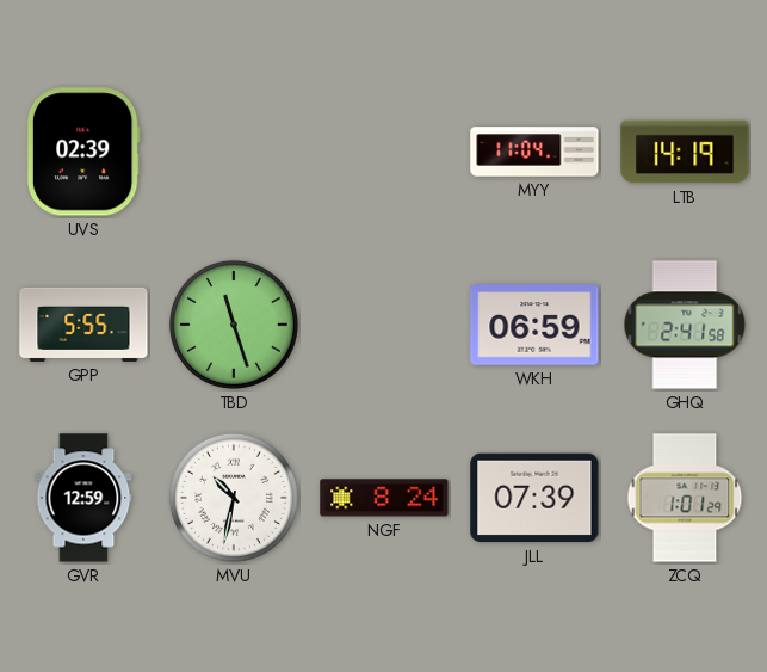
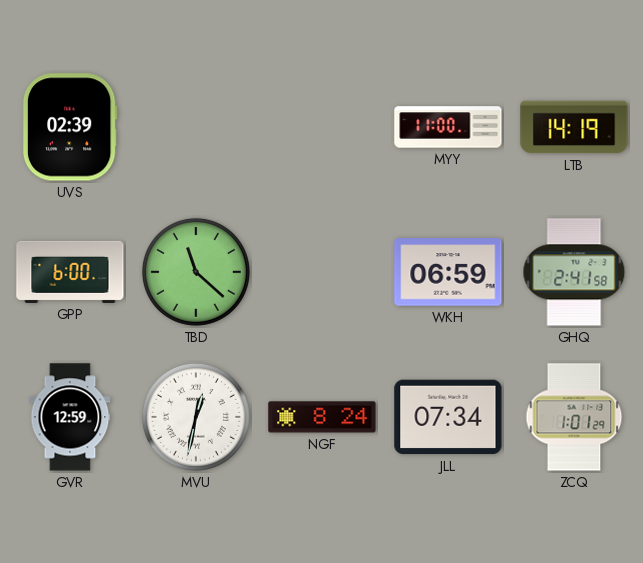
MYY: 11:04 -> 11:00
GPP: 5:55 -> 6:00
TBD: 11:27 -> 11:22
MVU: 10:32 -> 12:32
JLL: 07:39 -> 07:34
